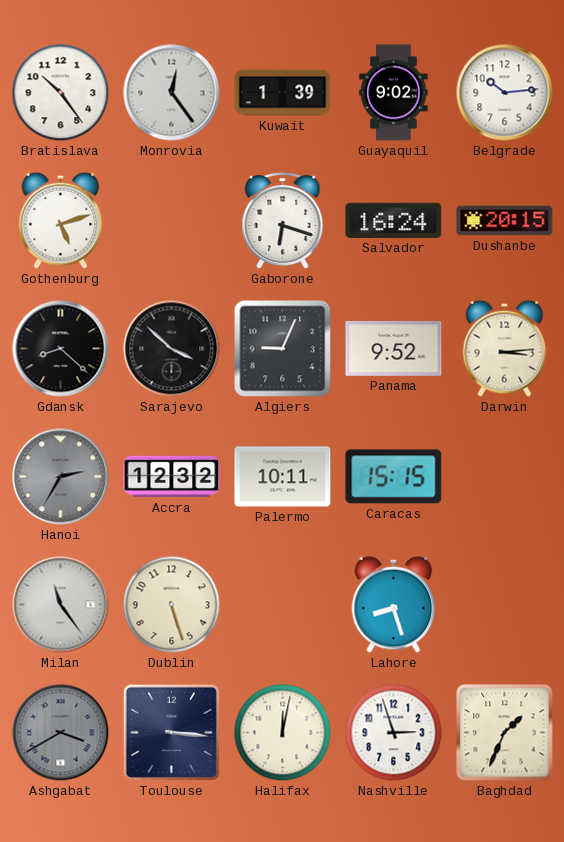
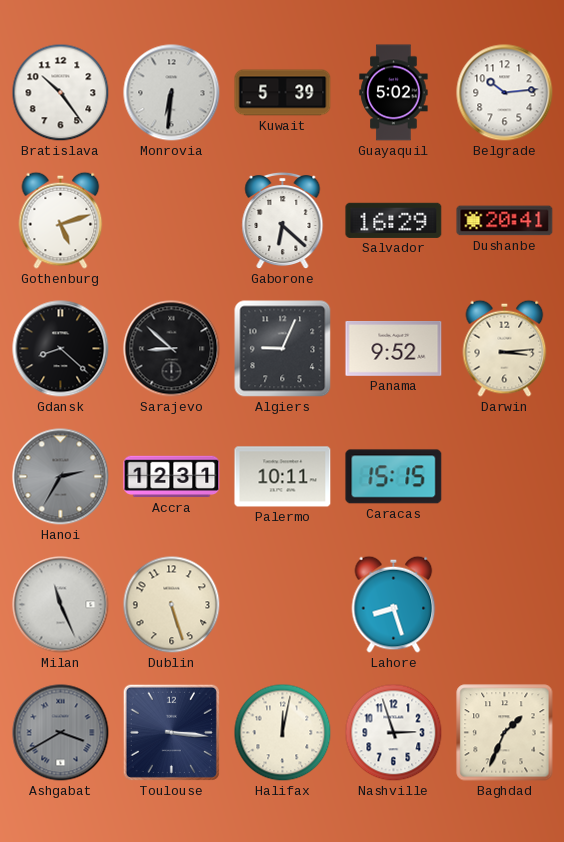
Monrovia: 12:24 -> 6:31
Kuwait: 1:39 -> 5:39
Guayaquil: 9:02 -> 5:02
Gaborone: 6:18 -> 6:22
Salvador: 16:24 -> 16:29
Dushanbe: 20:15 -> 20:41
Sarajevo: 3:52 -> 8:52
Accra: 12:32 -> 12:31
Milan: 11:24 -> 11:26
